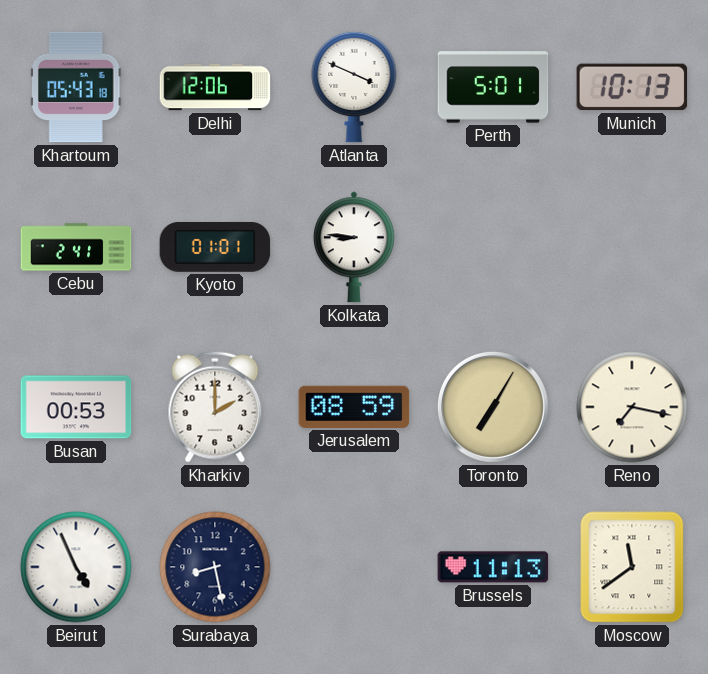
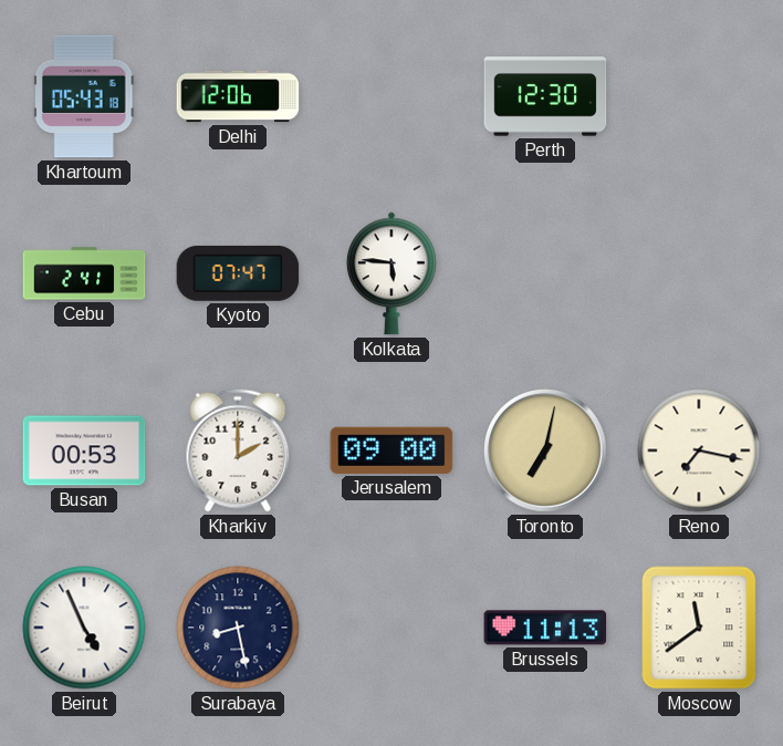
Atlanta: 3:49 -> none
Perth: 5:01 -> 12:30
Munich: 10:13 -> none
Kyoto: 01:01 -> 07:47
Kolkata: 8:46 -> 5:46
Jerusalem: 08:59 -> 09:00
Toronto: 7:05 -> 7:02
